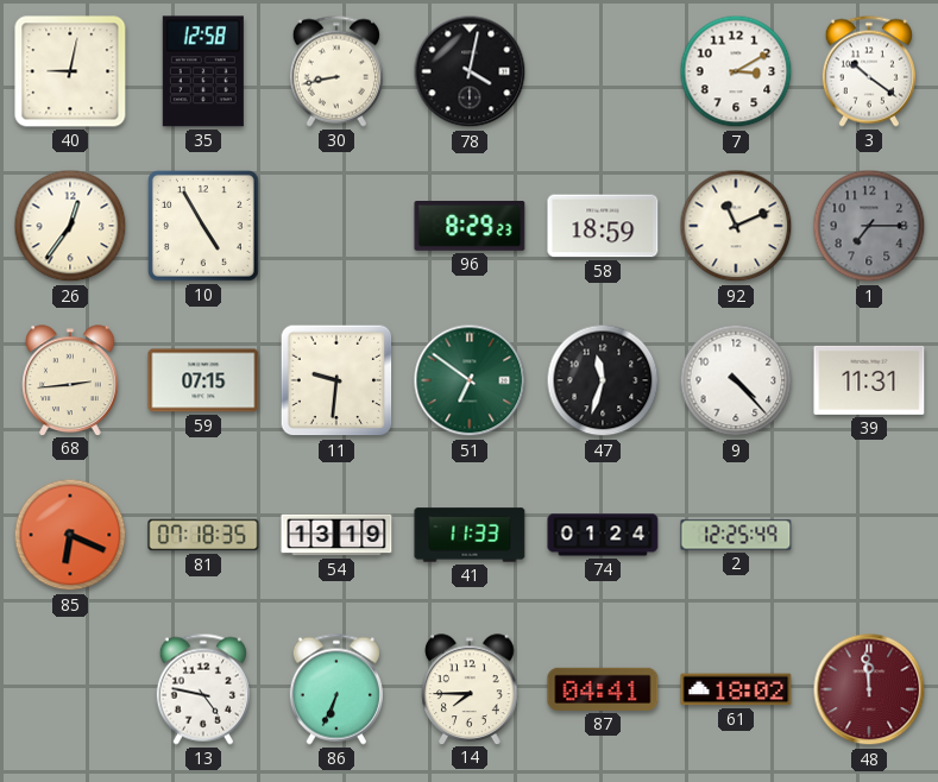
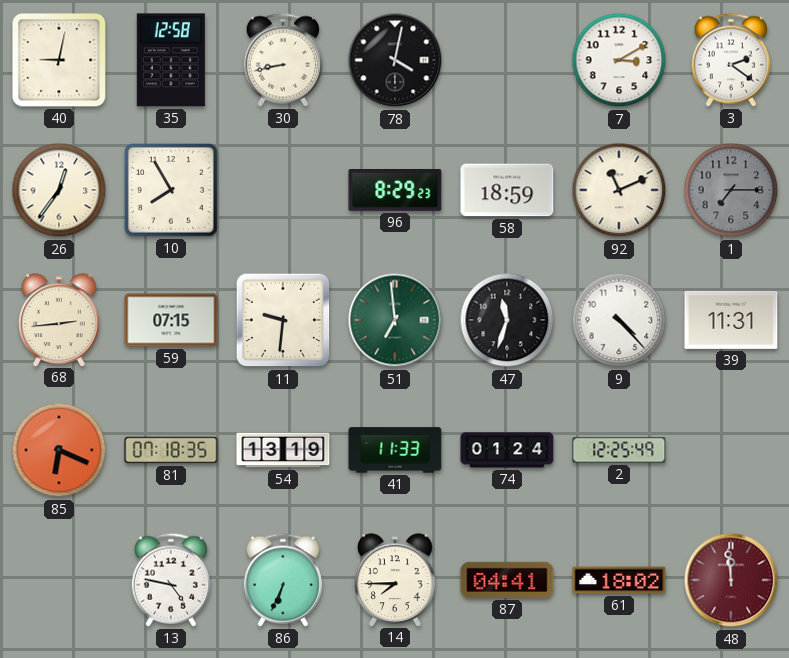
3: 10:21 -> 2:21
10: 4:55 -> 7:55
51: 6:51 -> 6:59
